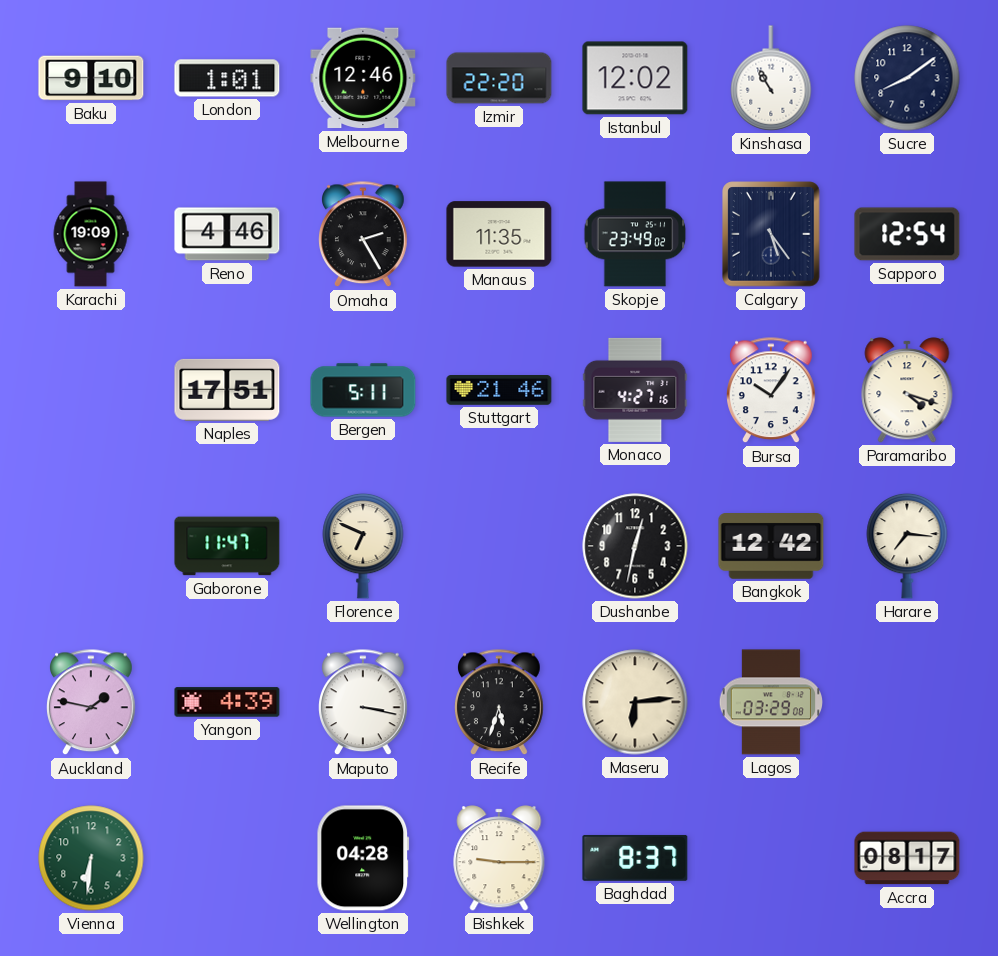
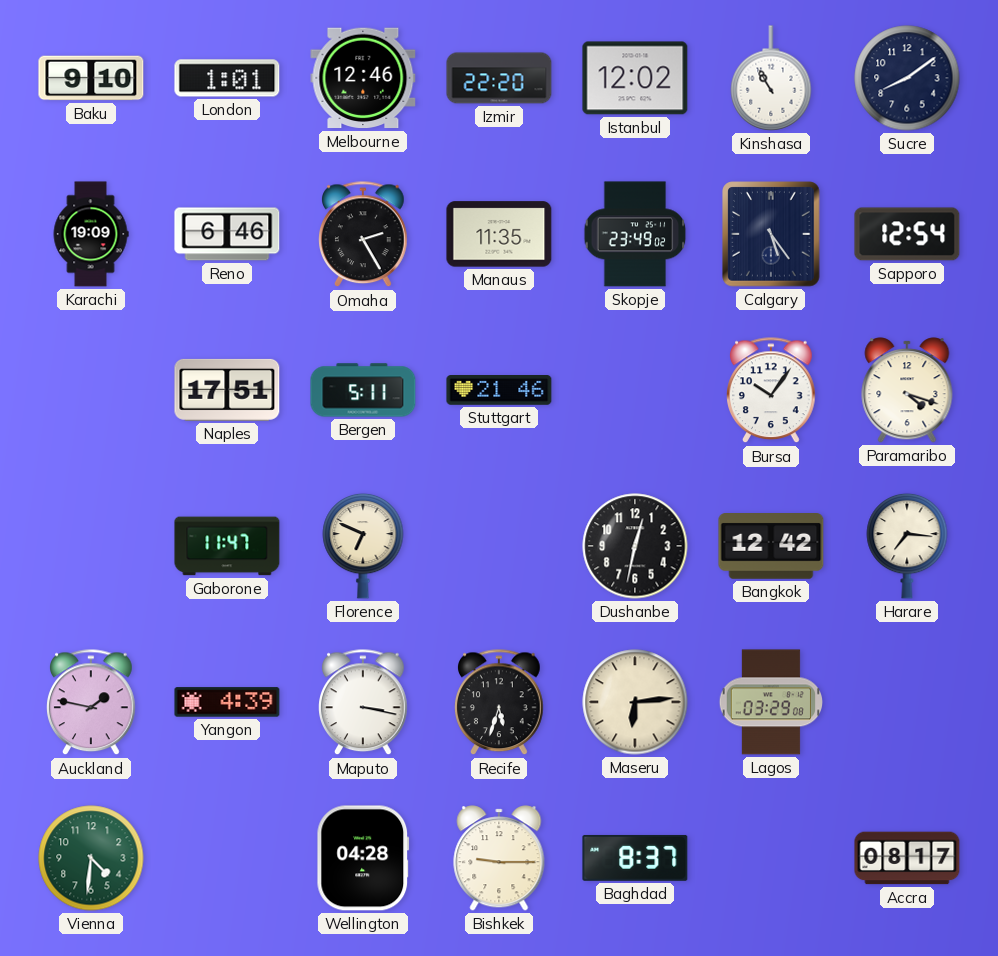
Reno: 4:46 -> 6:46
Monaco: 4:27 -> none
Vienna: 6:31 -> 4:31
